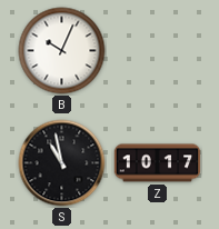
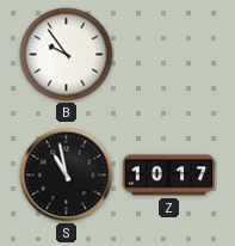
B: 10:04 -> 9:54
